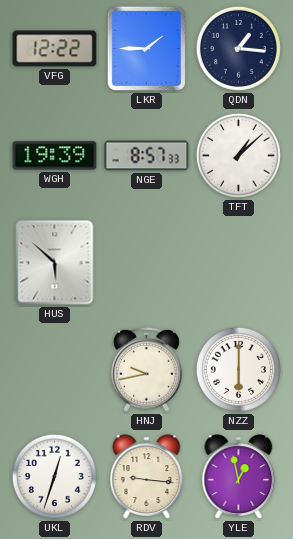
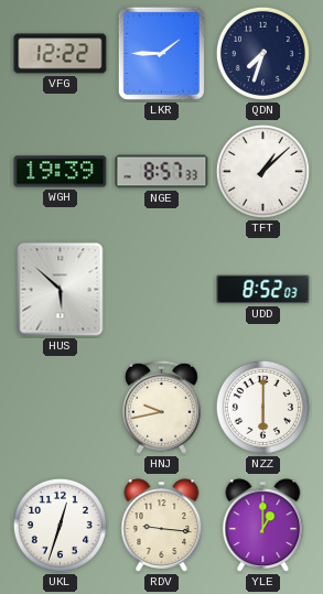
QDN: 1:16 -> 7:33
UDD: none -> 8:52
YLE: 12:58 -> 1:00
